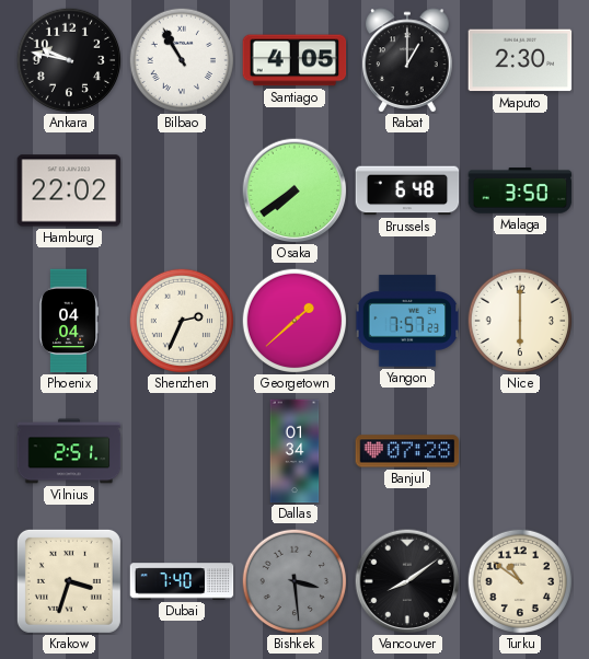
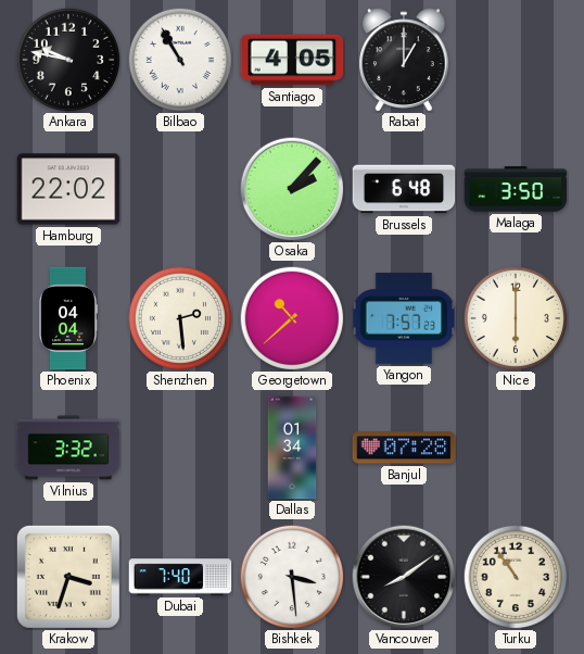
Maputo: 2:30 -> none
Osaka: 7:39 -> 2:07
Shenzhen: 2:34 -> 2:29
Georgetown: 1:38 -> 10:38
Vilnius: 2:51 -> 3:32
Bishkek dial: grey -> white
Turku: 10:51 -> 10:54
